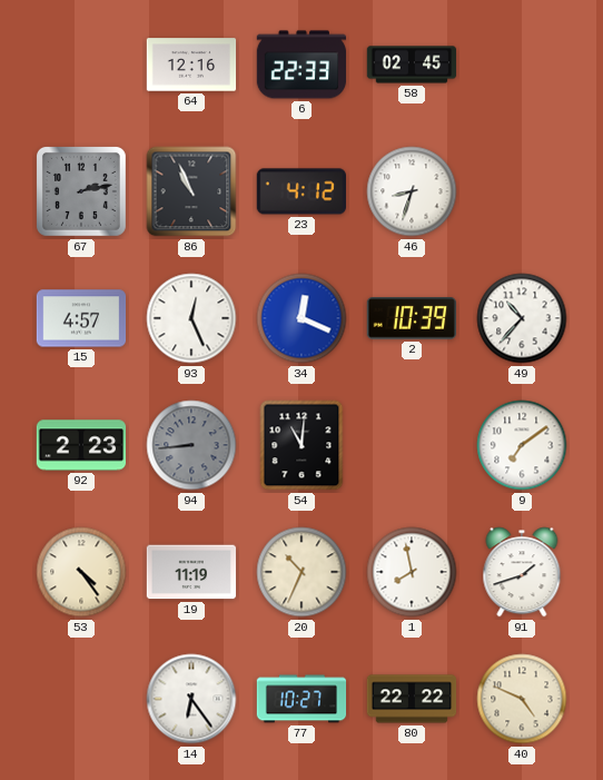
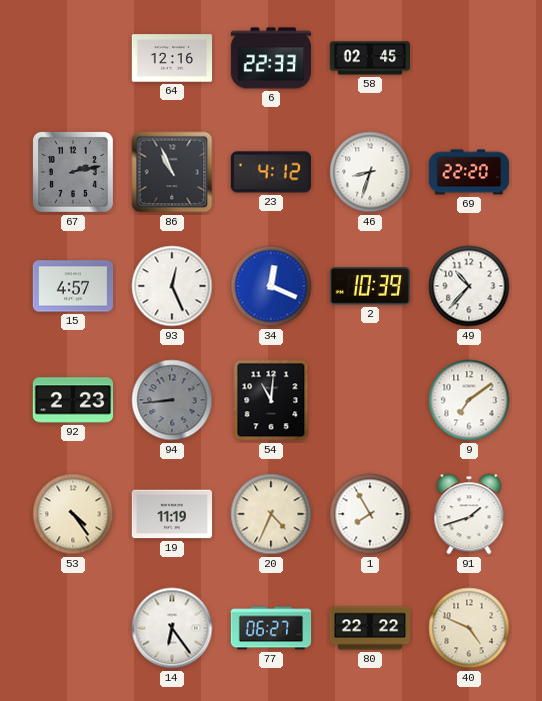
69: none -> 22:20
20: 10:34 -> 4:34
1: 7:58 -> 7:55
77: 10:27 -> 06:27
